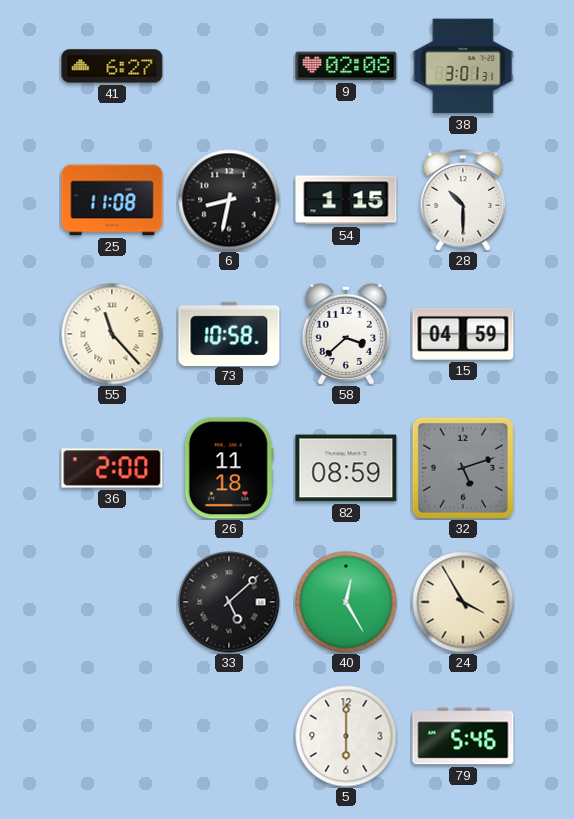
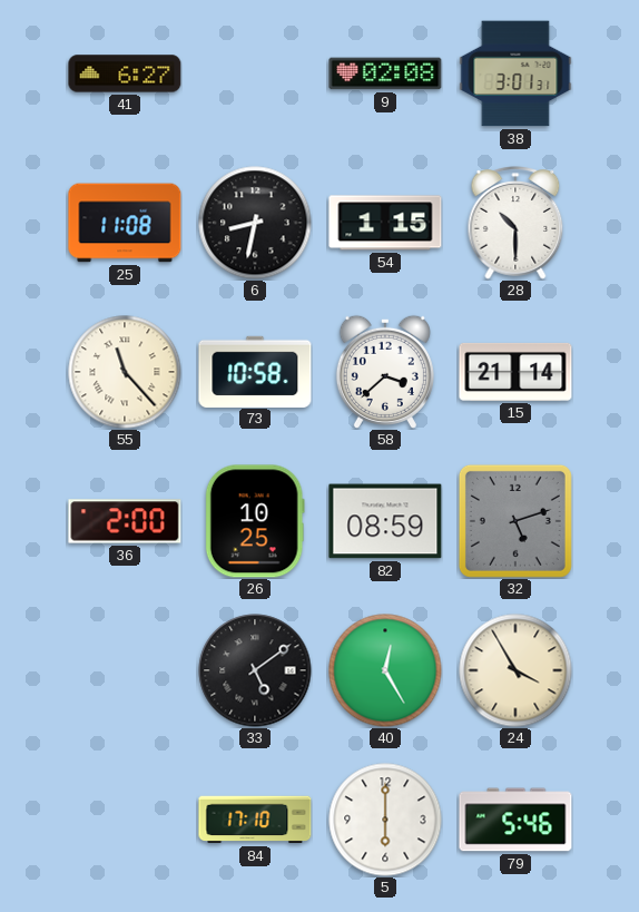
15: 04:59 -> 21:14
26: 11:18 -> 10:25
33: 5:08 -> 5:09
84: none -> 17:10
